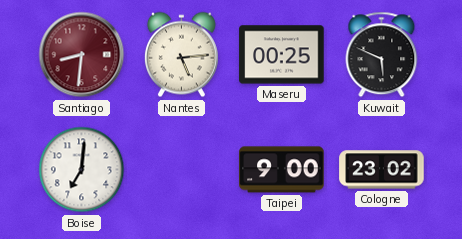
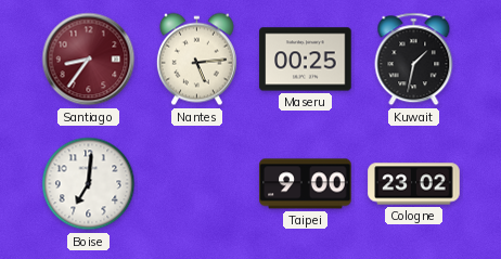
Santiago: 8:31 -> 8:36
Kuwait: 5:49 -> 1:32
